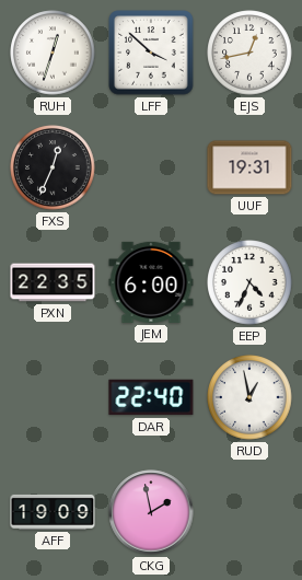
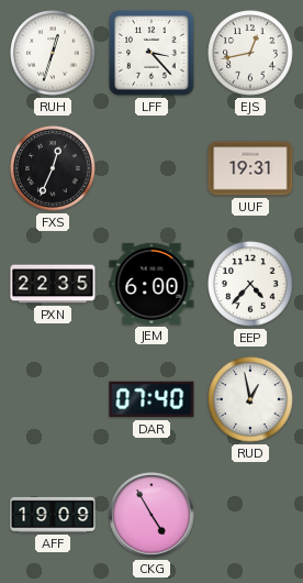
LFF: 3:52 -> 3:23
EEP: 4:34 -> 4:37
DAR: 22:40 -> 07:40
CKG: 1:58 -> 4:55
